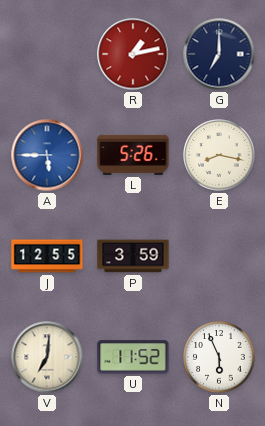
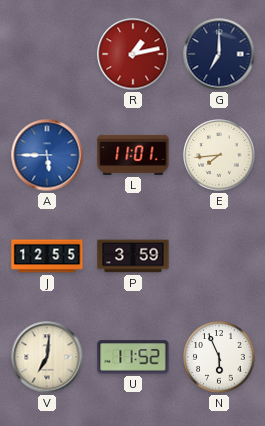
L: 5:26 -> 11:01
E: 8:17 -> 7:44
